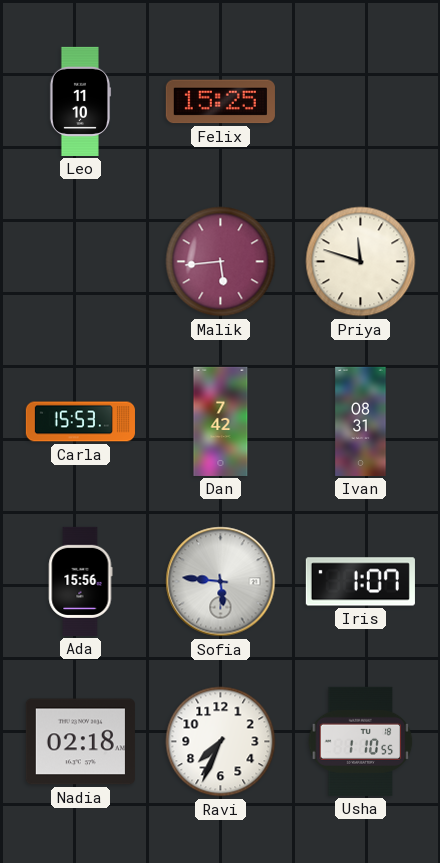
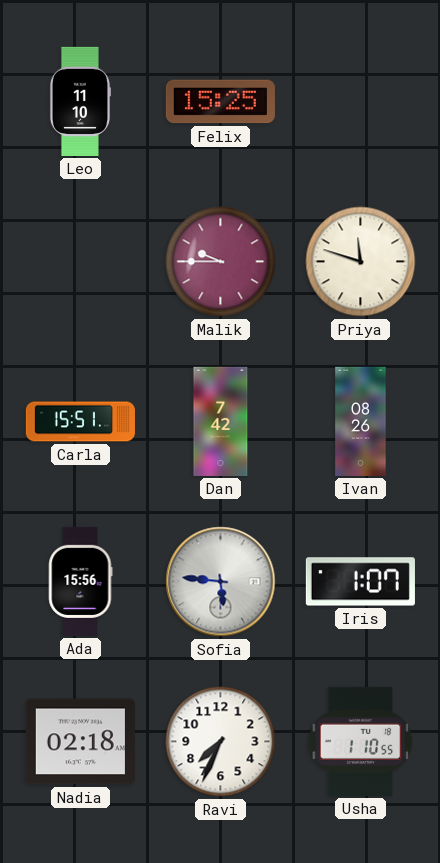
Malik: 5:44 -> 9:45
Carla: 15:53 -> 15:51
Ivan: 08:31 -> 08:26
